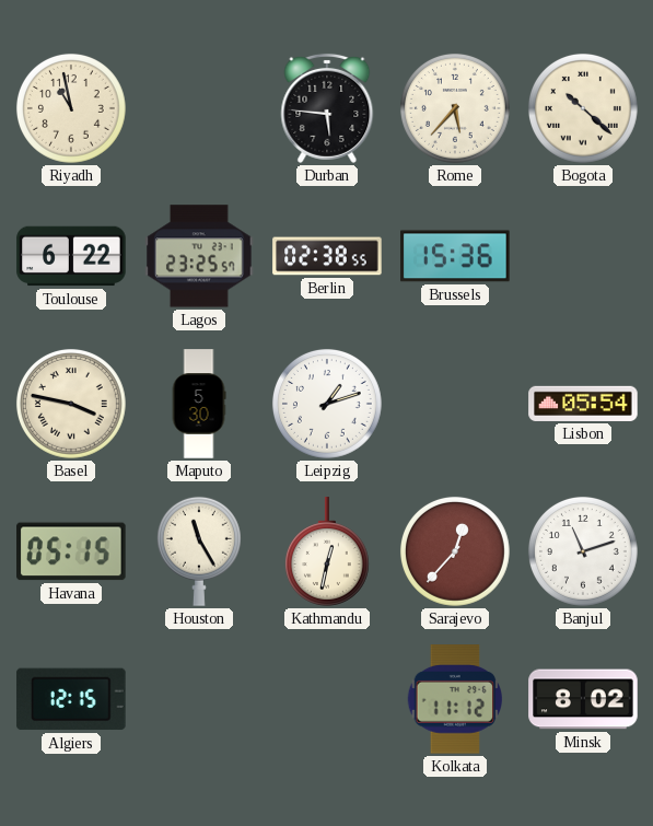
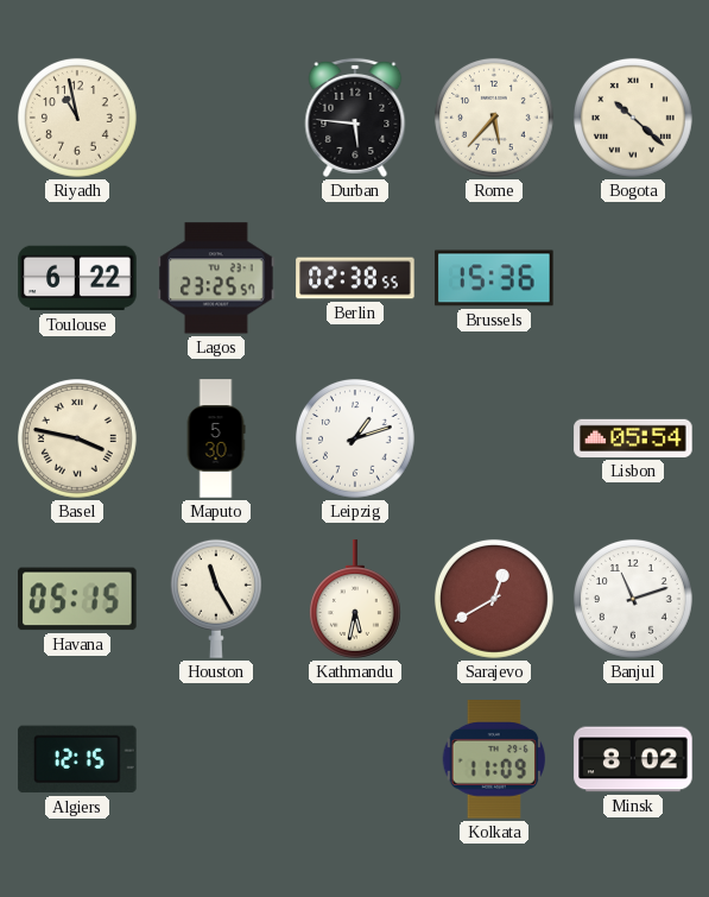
Kathmandu: 12:32 -> 5:32
Sarajevo: 12:37 -> 12:40
Kolkata: 11:12 -> 11:09
